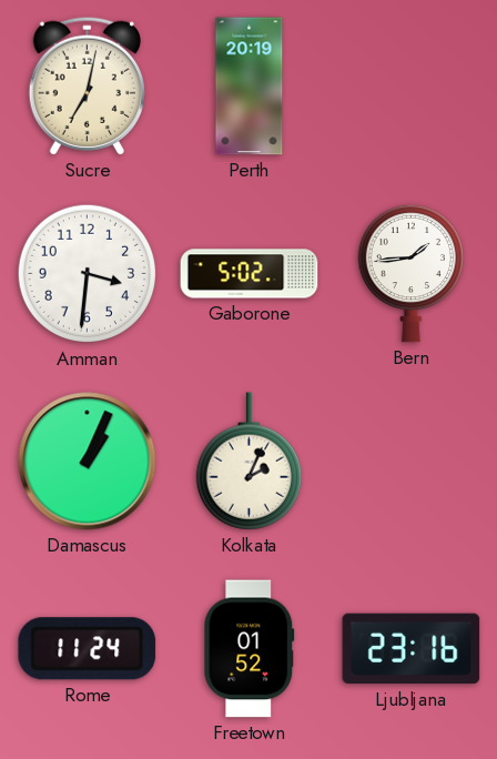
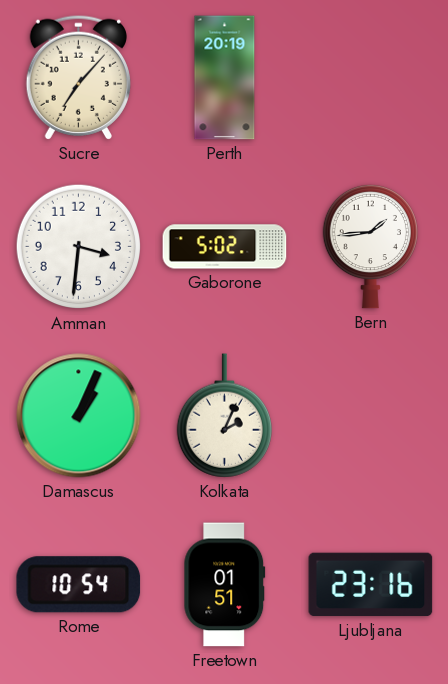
Sucre: 7:02 -> 7:07
Rome: 11:24 -> 10:54
Freetown: 01:52 -> 01:51
